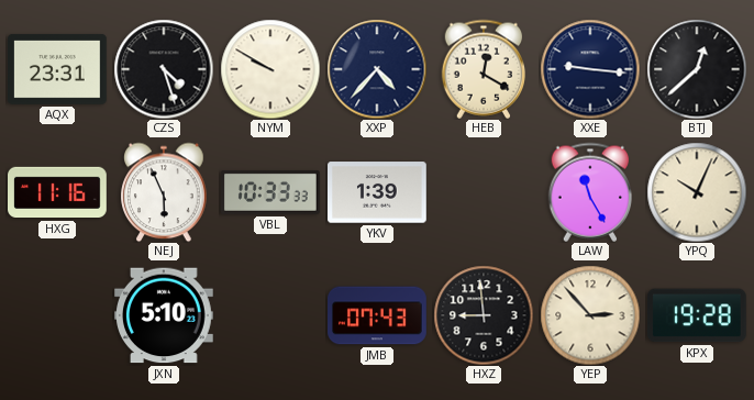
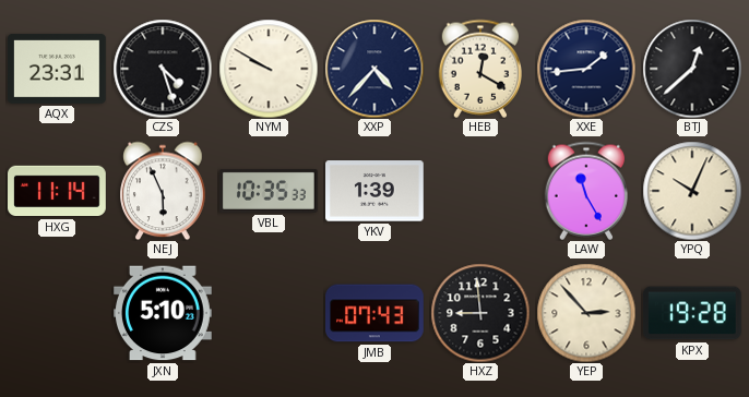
XXE: 9:16 -> 1:44
HXG: 11:16 -> 11:14
VBL: 10:33 -> 10:35
